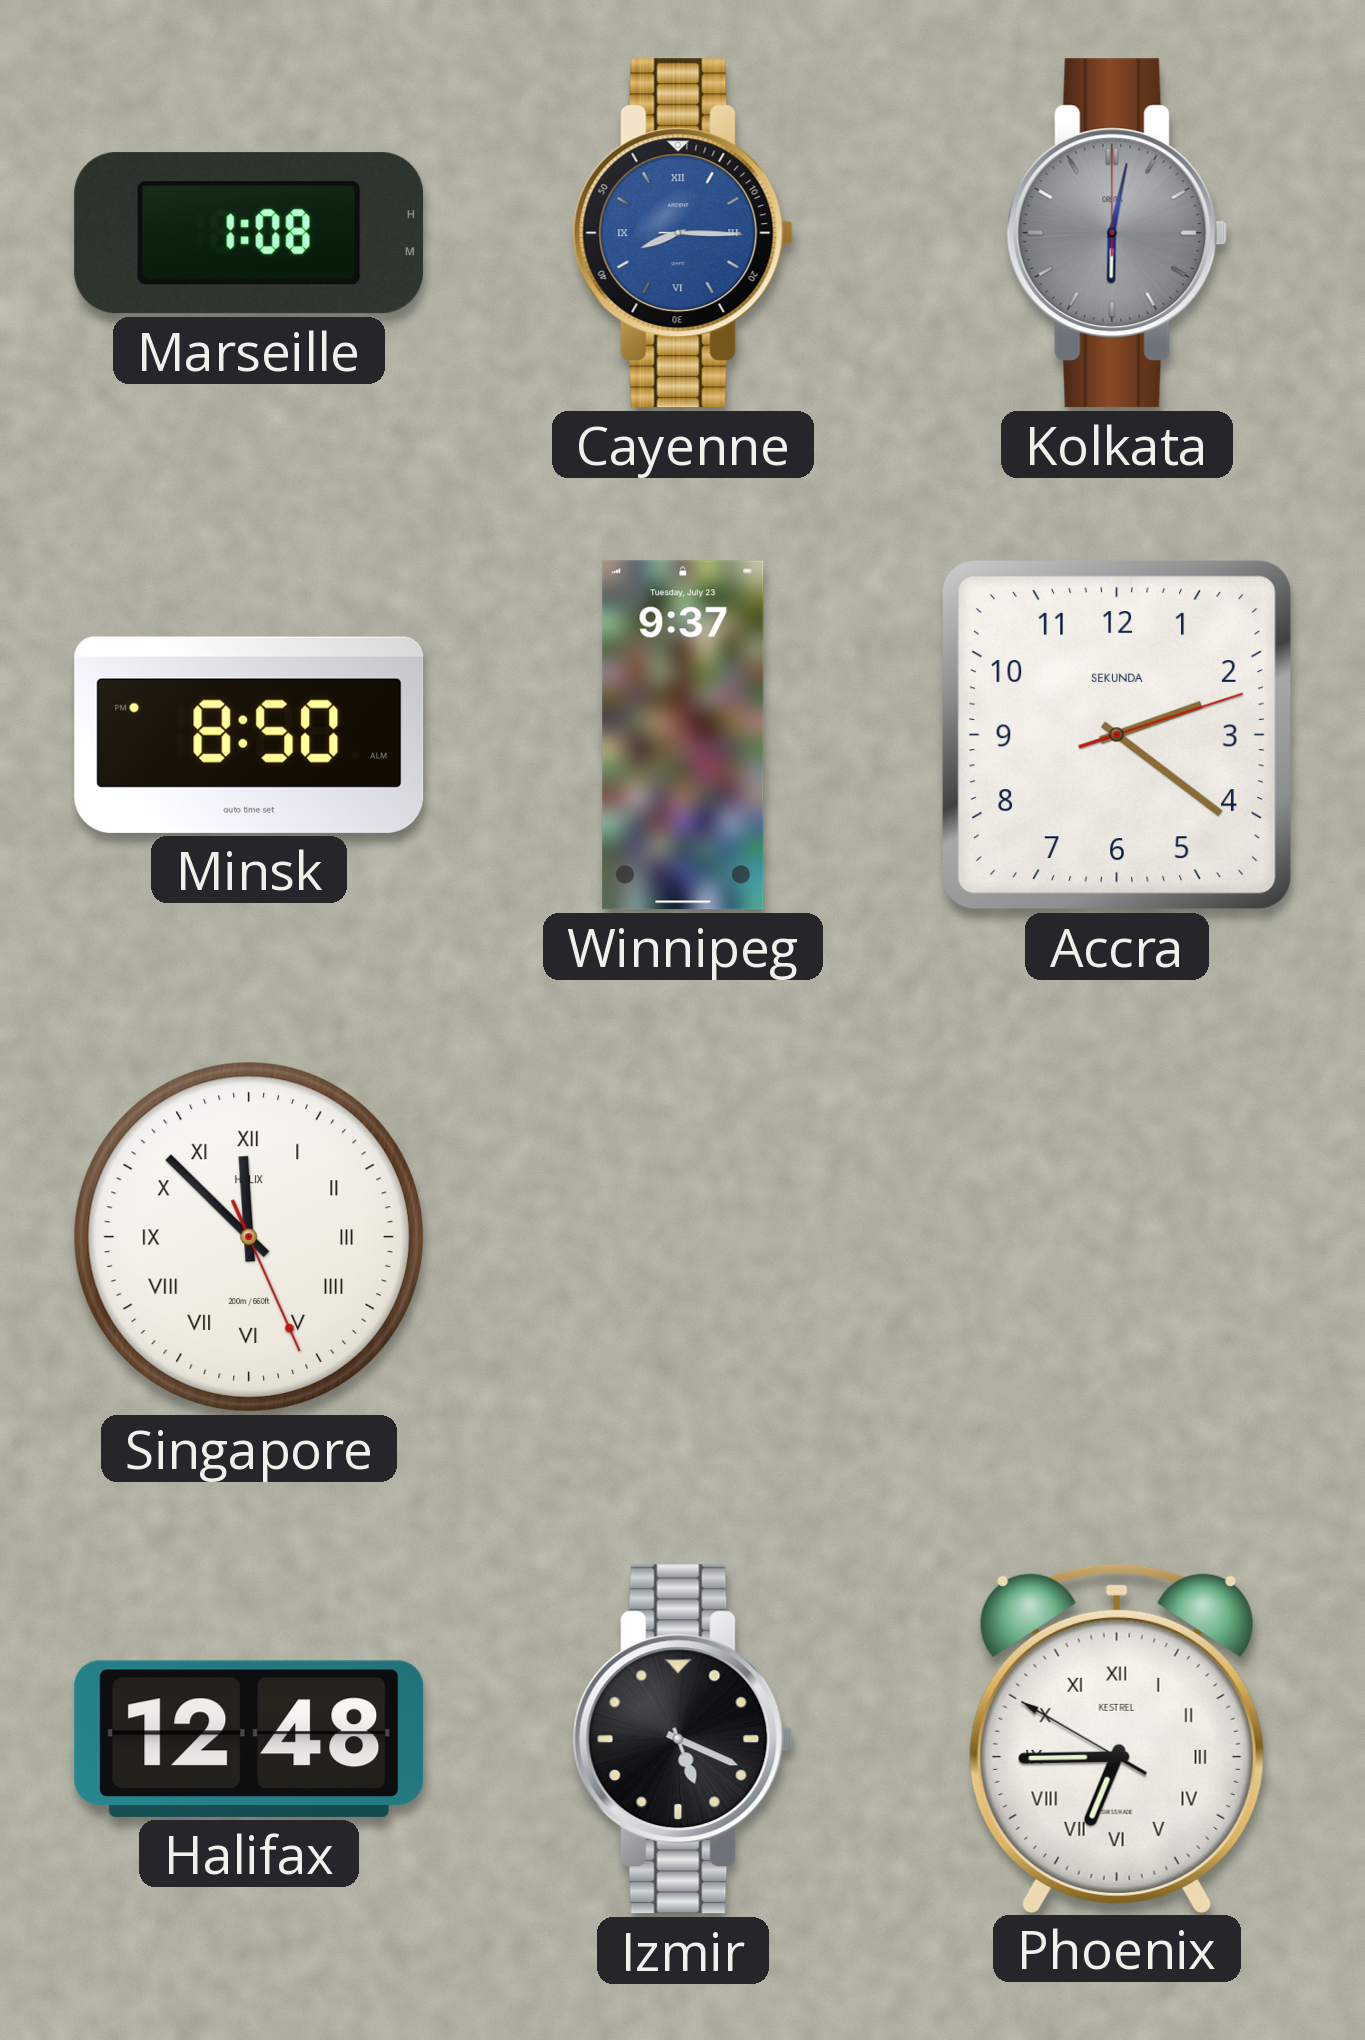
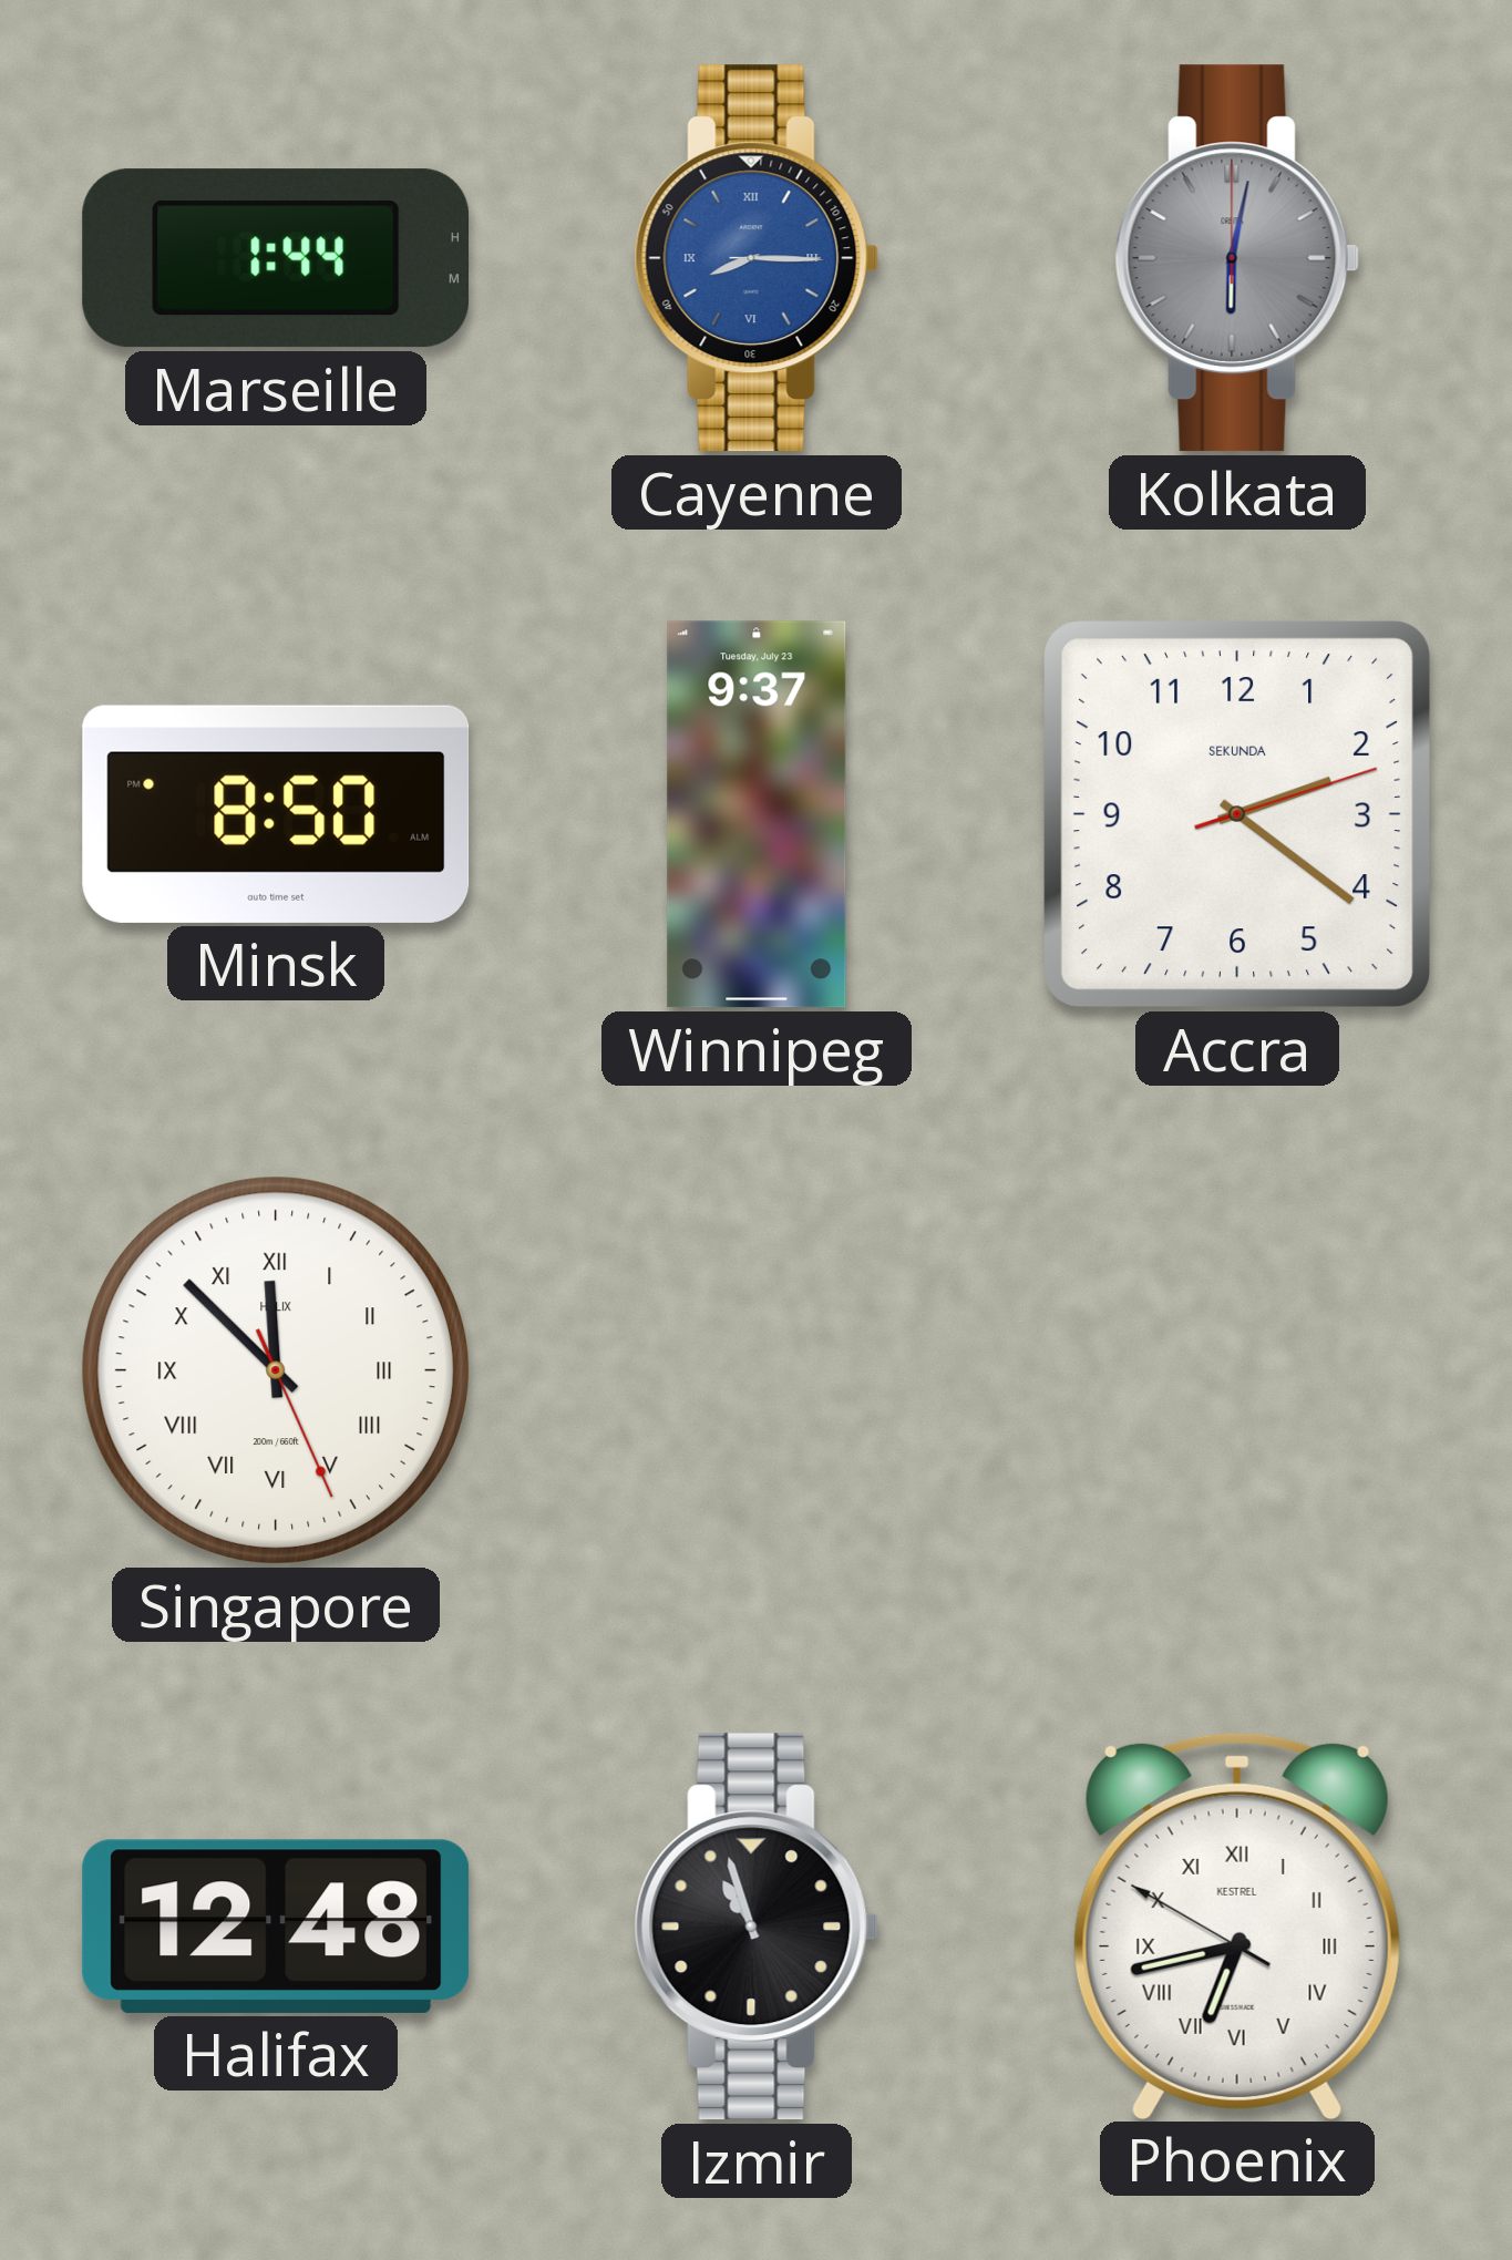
Marseille: 1:08 -> 1:44
Izmir: 5:19 -> 10:57
Phoenix: 6:44 -> 6:42
